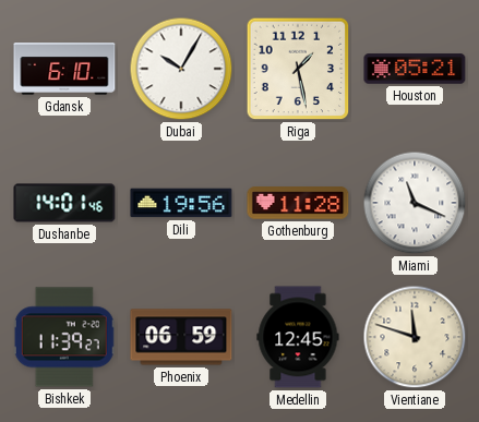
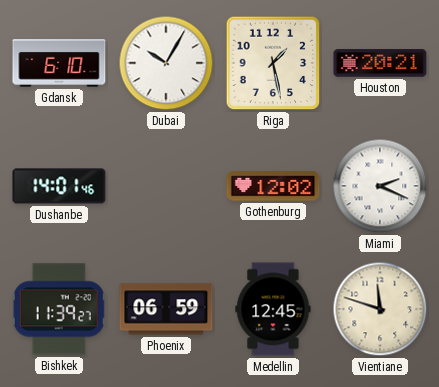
Houston: 05:21 -> 20:21
Dili: 19:56 -> none
Gothenburg: 11:28 -> 12:02
Miami: 11:19 -> 2:19
